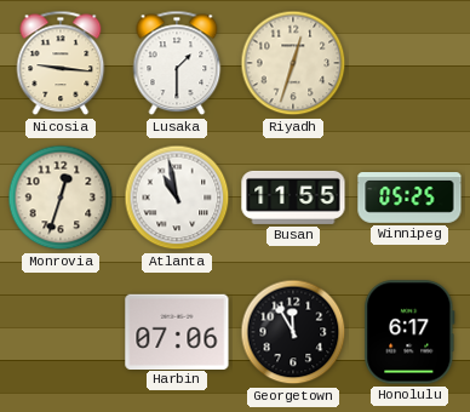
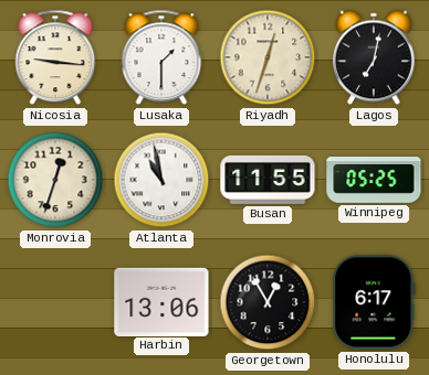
Lagos: none -> 7:02
Harbin: 07:06 -> 13:06
Georgetown: 11:55 -> 12:55
